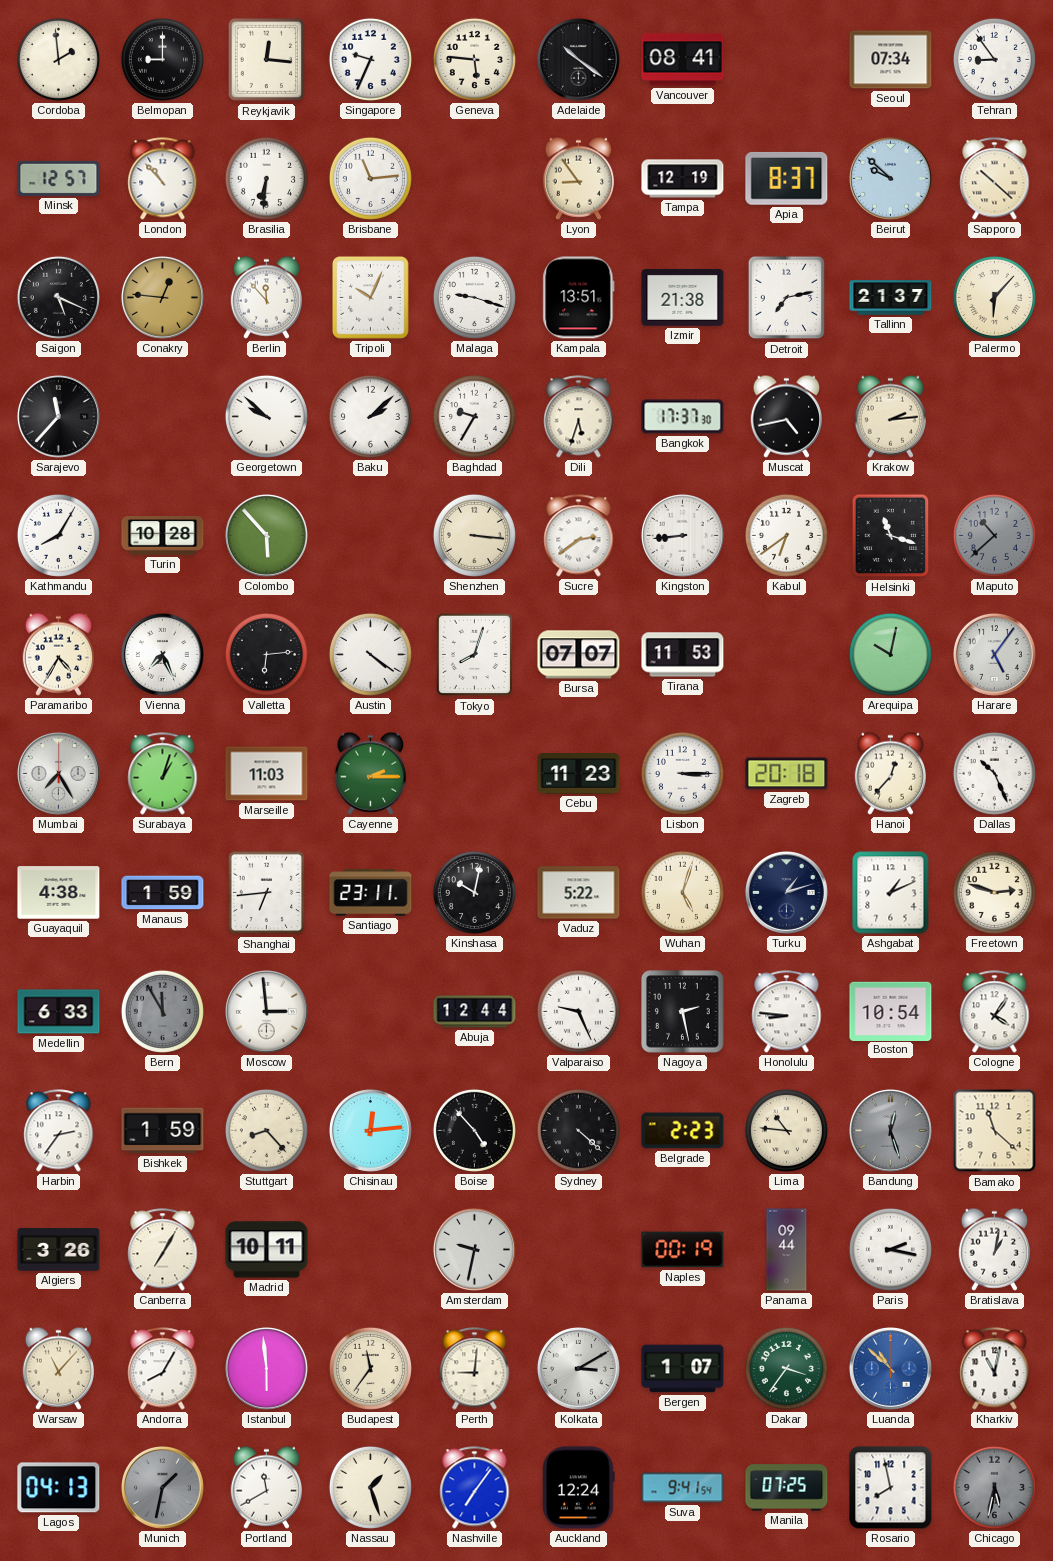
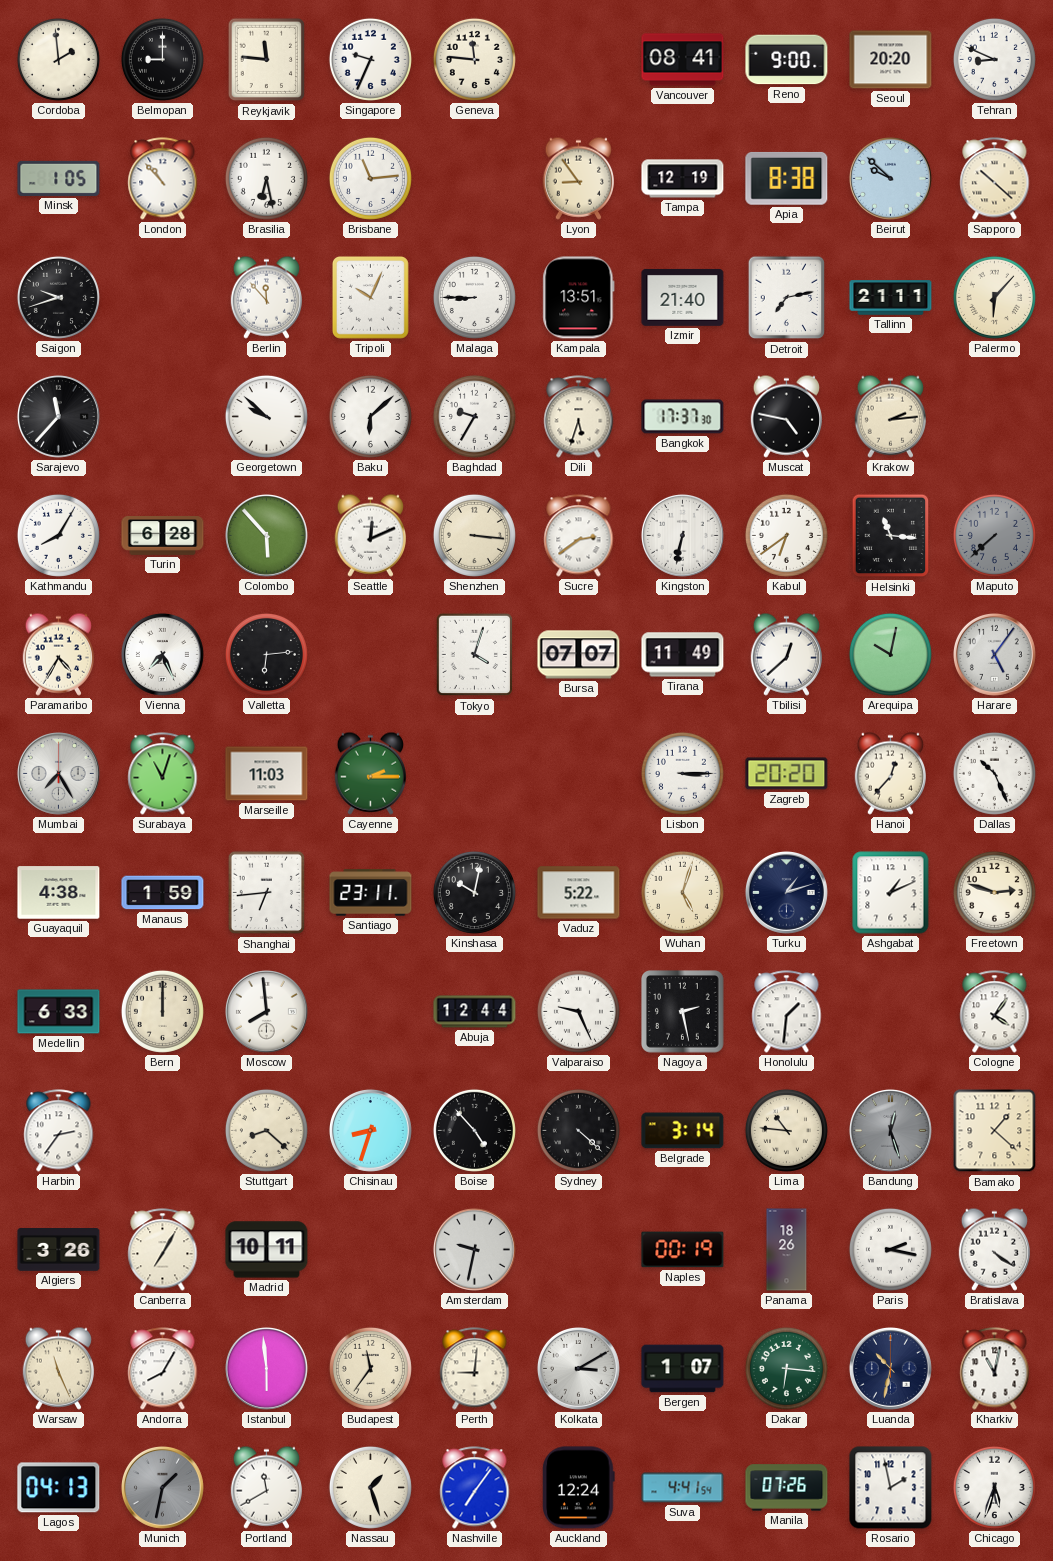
Reykjavik: 12:16 -> 11:46
Geneva: 5:46 -> 11:46
Adelaide: 10:21 -> none
Reno: none -> 9:00
Seoul: 07:34 -> 20:20
Tehran: 8:54 -> 8:49
Minsk: 12:57 -> 1:05
Brasilia: 6:31 -> 6:28
Apia: 8:37 -> 8:38
Saigon: 5:19 -> 9:42
Conakry: 12:46 -> none
Malaga: 9:18 -> 8:45
Izmir: 21:38 -> 21:40
Tallinn: 21:37 -> 21:11
Baku: 2:08 -> 6:08
Muscat: 4:43 -> 4:47
Turin: 10:28 -> 6:28
Seattle: none -> 12:11
Kingston: 8:44 -> 6:32
Helsinki: 11:18 -> 11:16
Maputo: 10:38 -> 7:38
Austin: 4:21 -> none
Tokyo: 8:03 -> 4:03
Tirana: 11:53 -> 11:49
Tbilisi: none -> 12:38
Surabaya: 1:03 -> 11:03
Cebu: 11:23 -> none
Zagreb: 20:18 -> 20:20
Bern: 11:55 -> 12:00
Bern dial: grey -> cream
Moscow: 2:59 -> 7:59
Honolulu: 8:46 -> 1:31
Boston: 10:54 -> none
Bishkek: 1:59 -> none
Stuttgart: 8:23 -> 8:22
Chisinau: 12:14 -> 8:33
Belgrade: 2:23 -> 3:14
Bamako: 11:22 -> 1:22
Panama: 09:44 -> 18:26
Bratislava: 1:02 -> 4:21
Warsaw: 11:07 -> 11:26
Dakar: 3:36 -> 6:16
Luanda: 10:52 -> 10:32
Luanda dial: blue -> navy
Suva: 9:41 -> 4:41
Manila: 07:25 -> 07:26
Rosario: 7:58 -> 1:58
Chicago: 5:32 -> 5:33
Chicago dial: grey -> white
